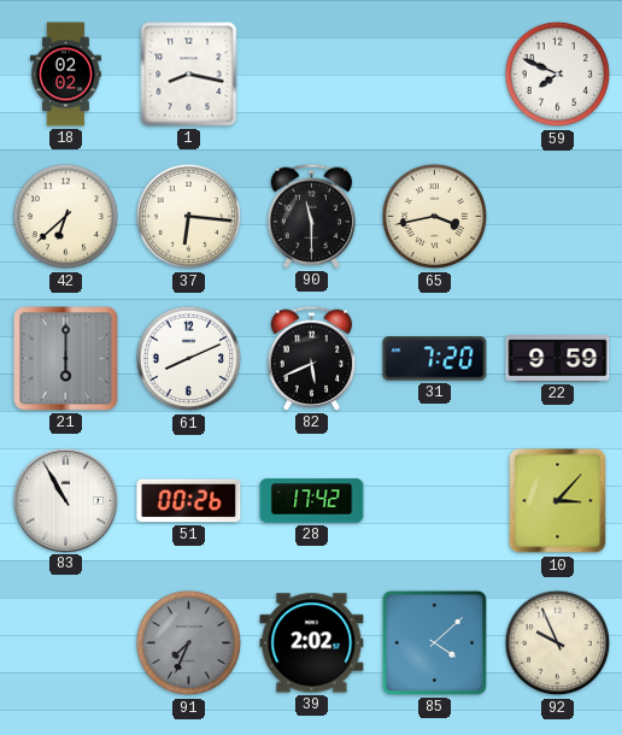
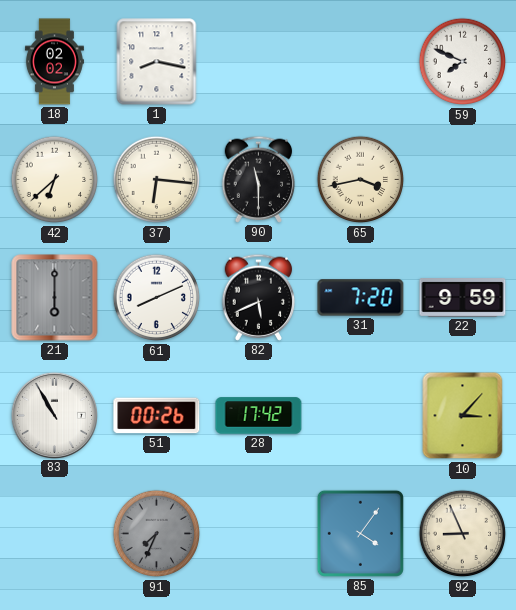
39: 2:02 -> none
85: 4:08 -> 4:06
92: 9:56 -> 8:56
